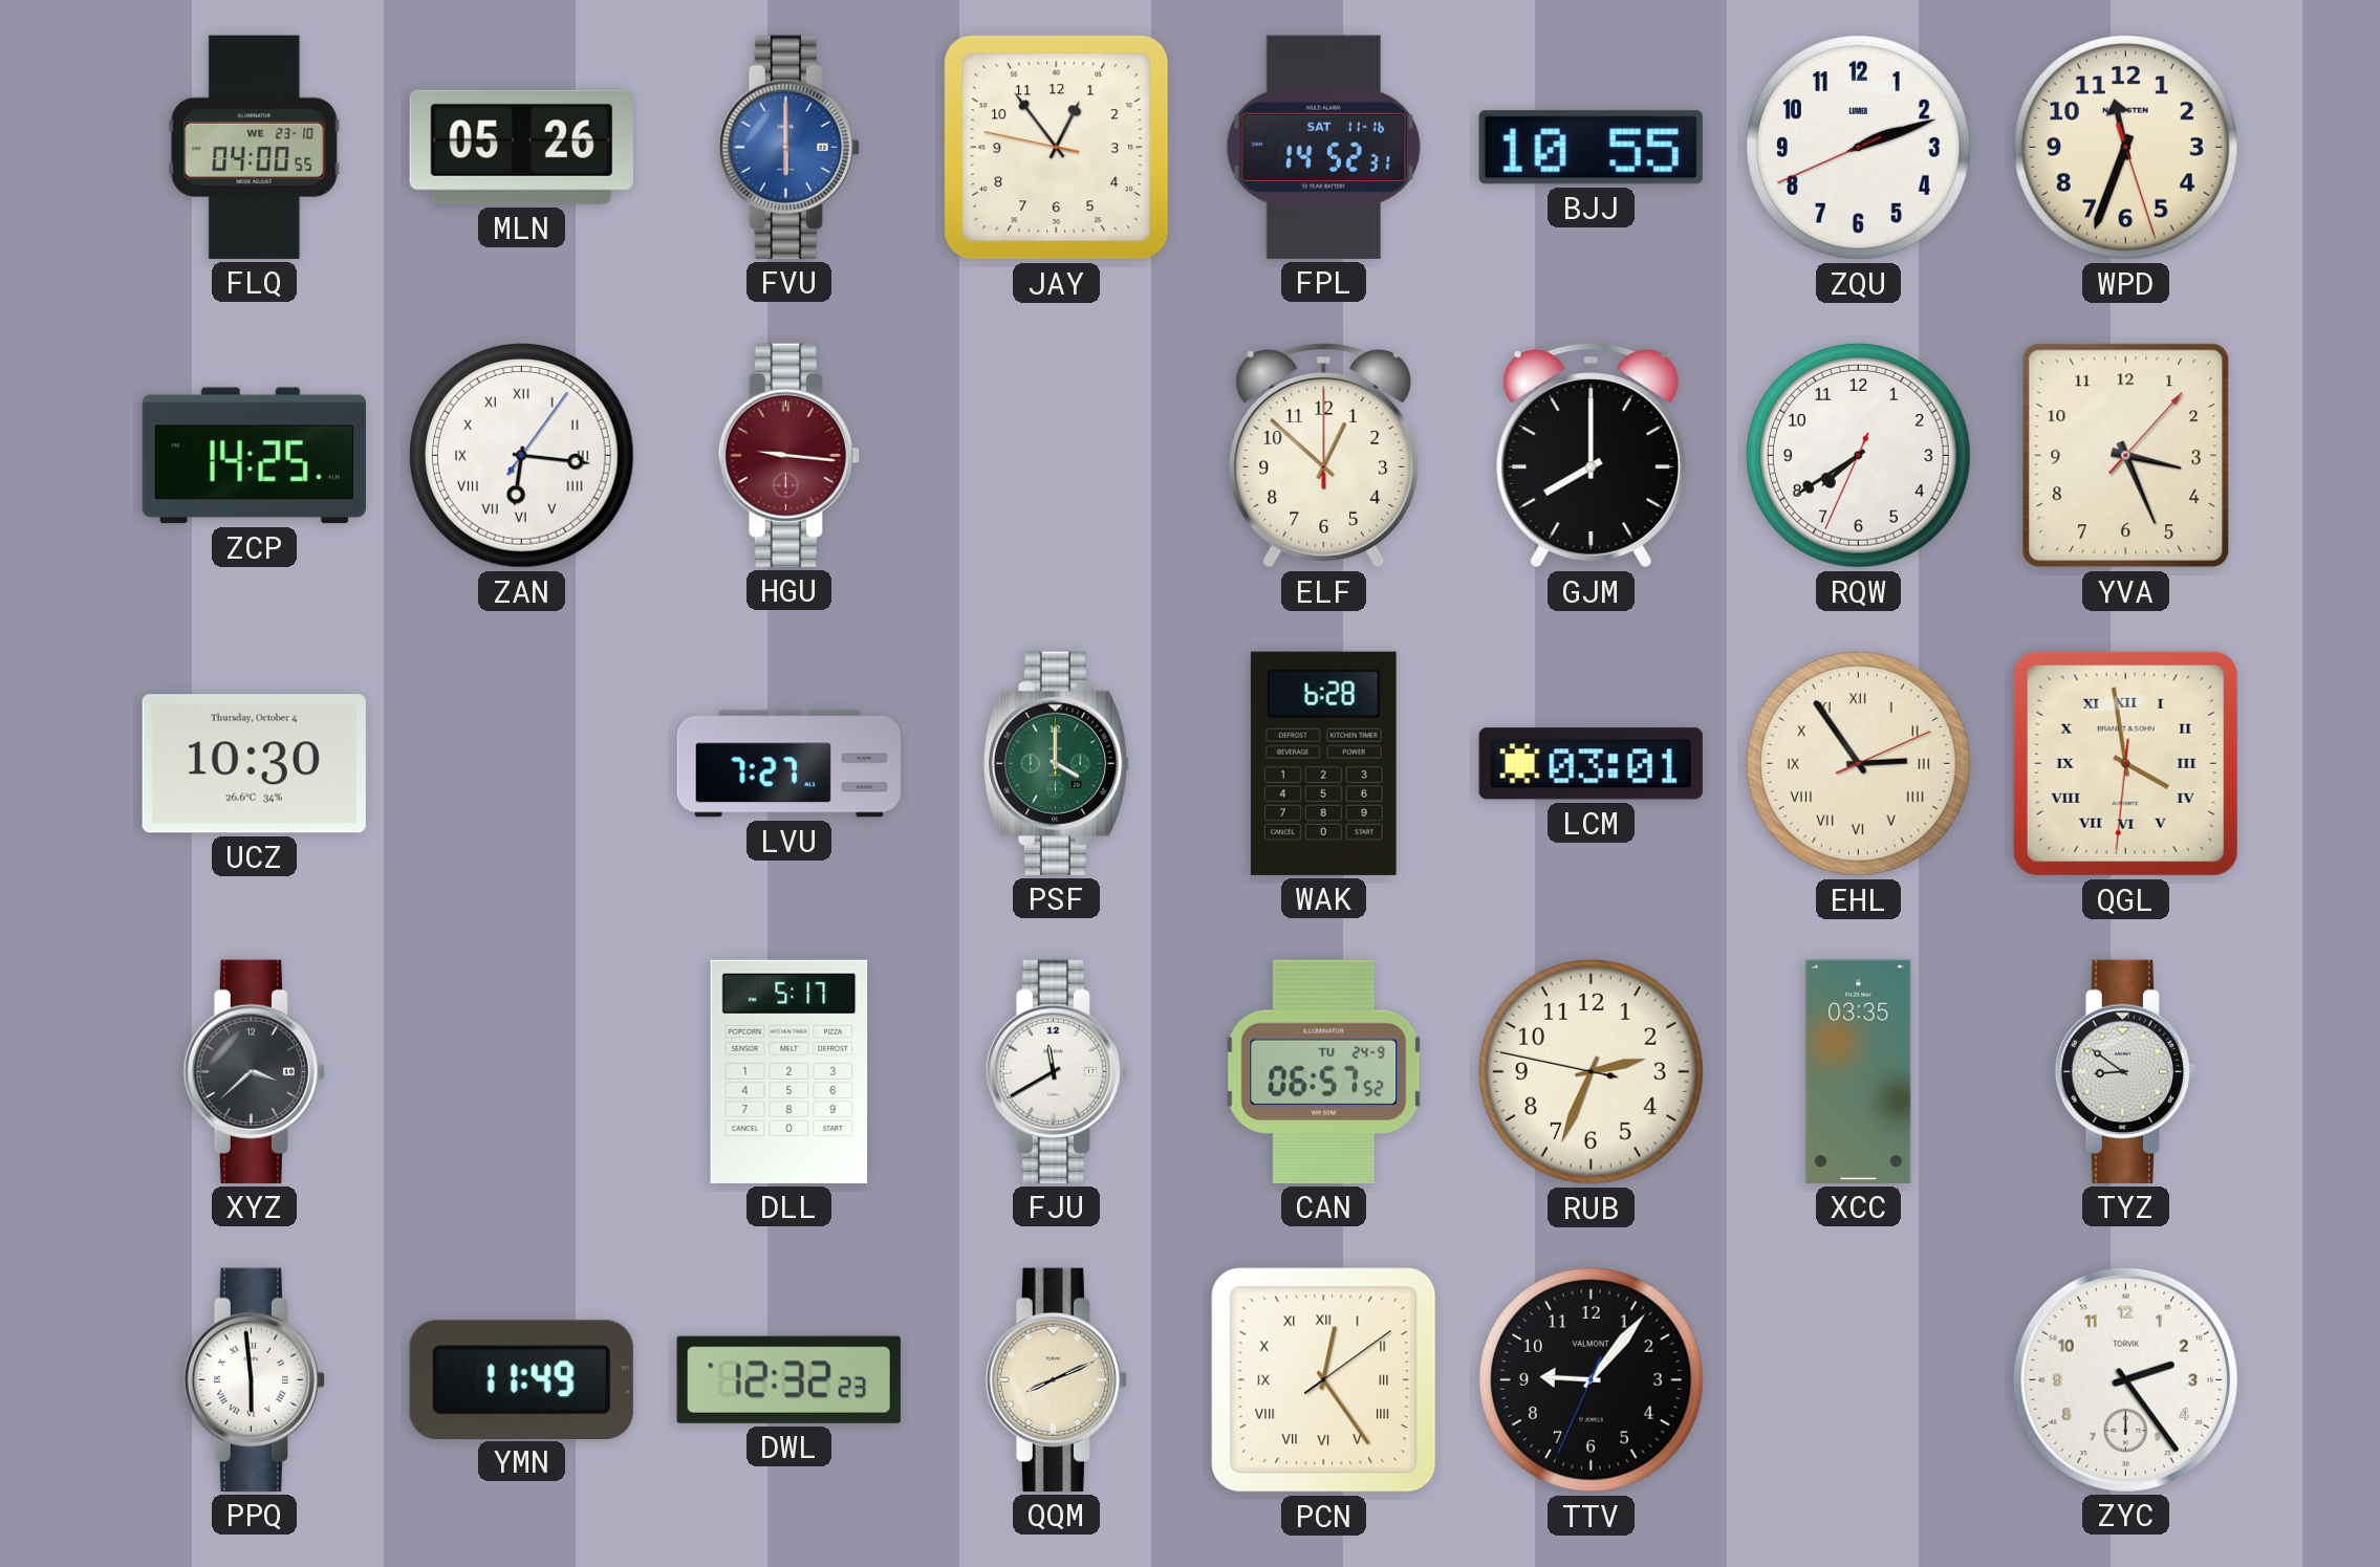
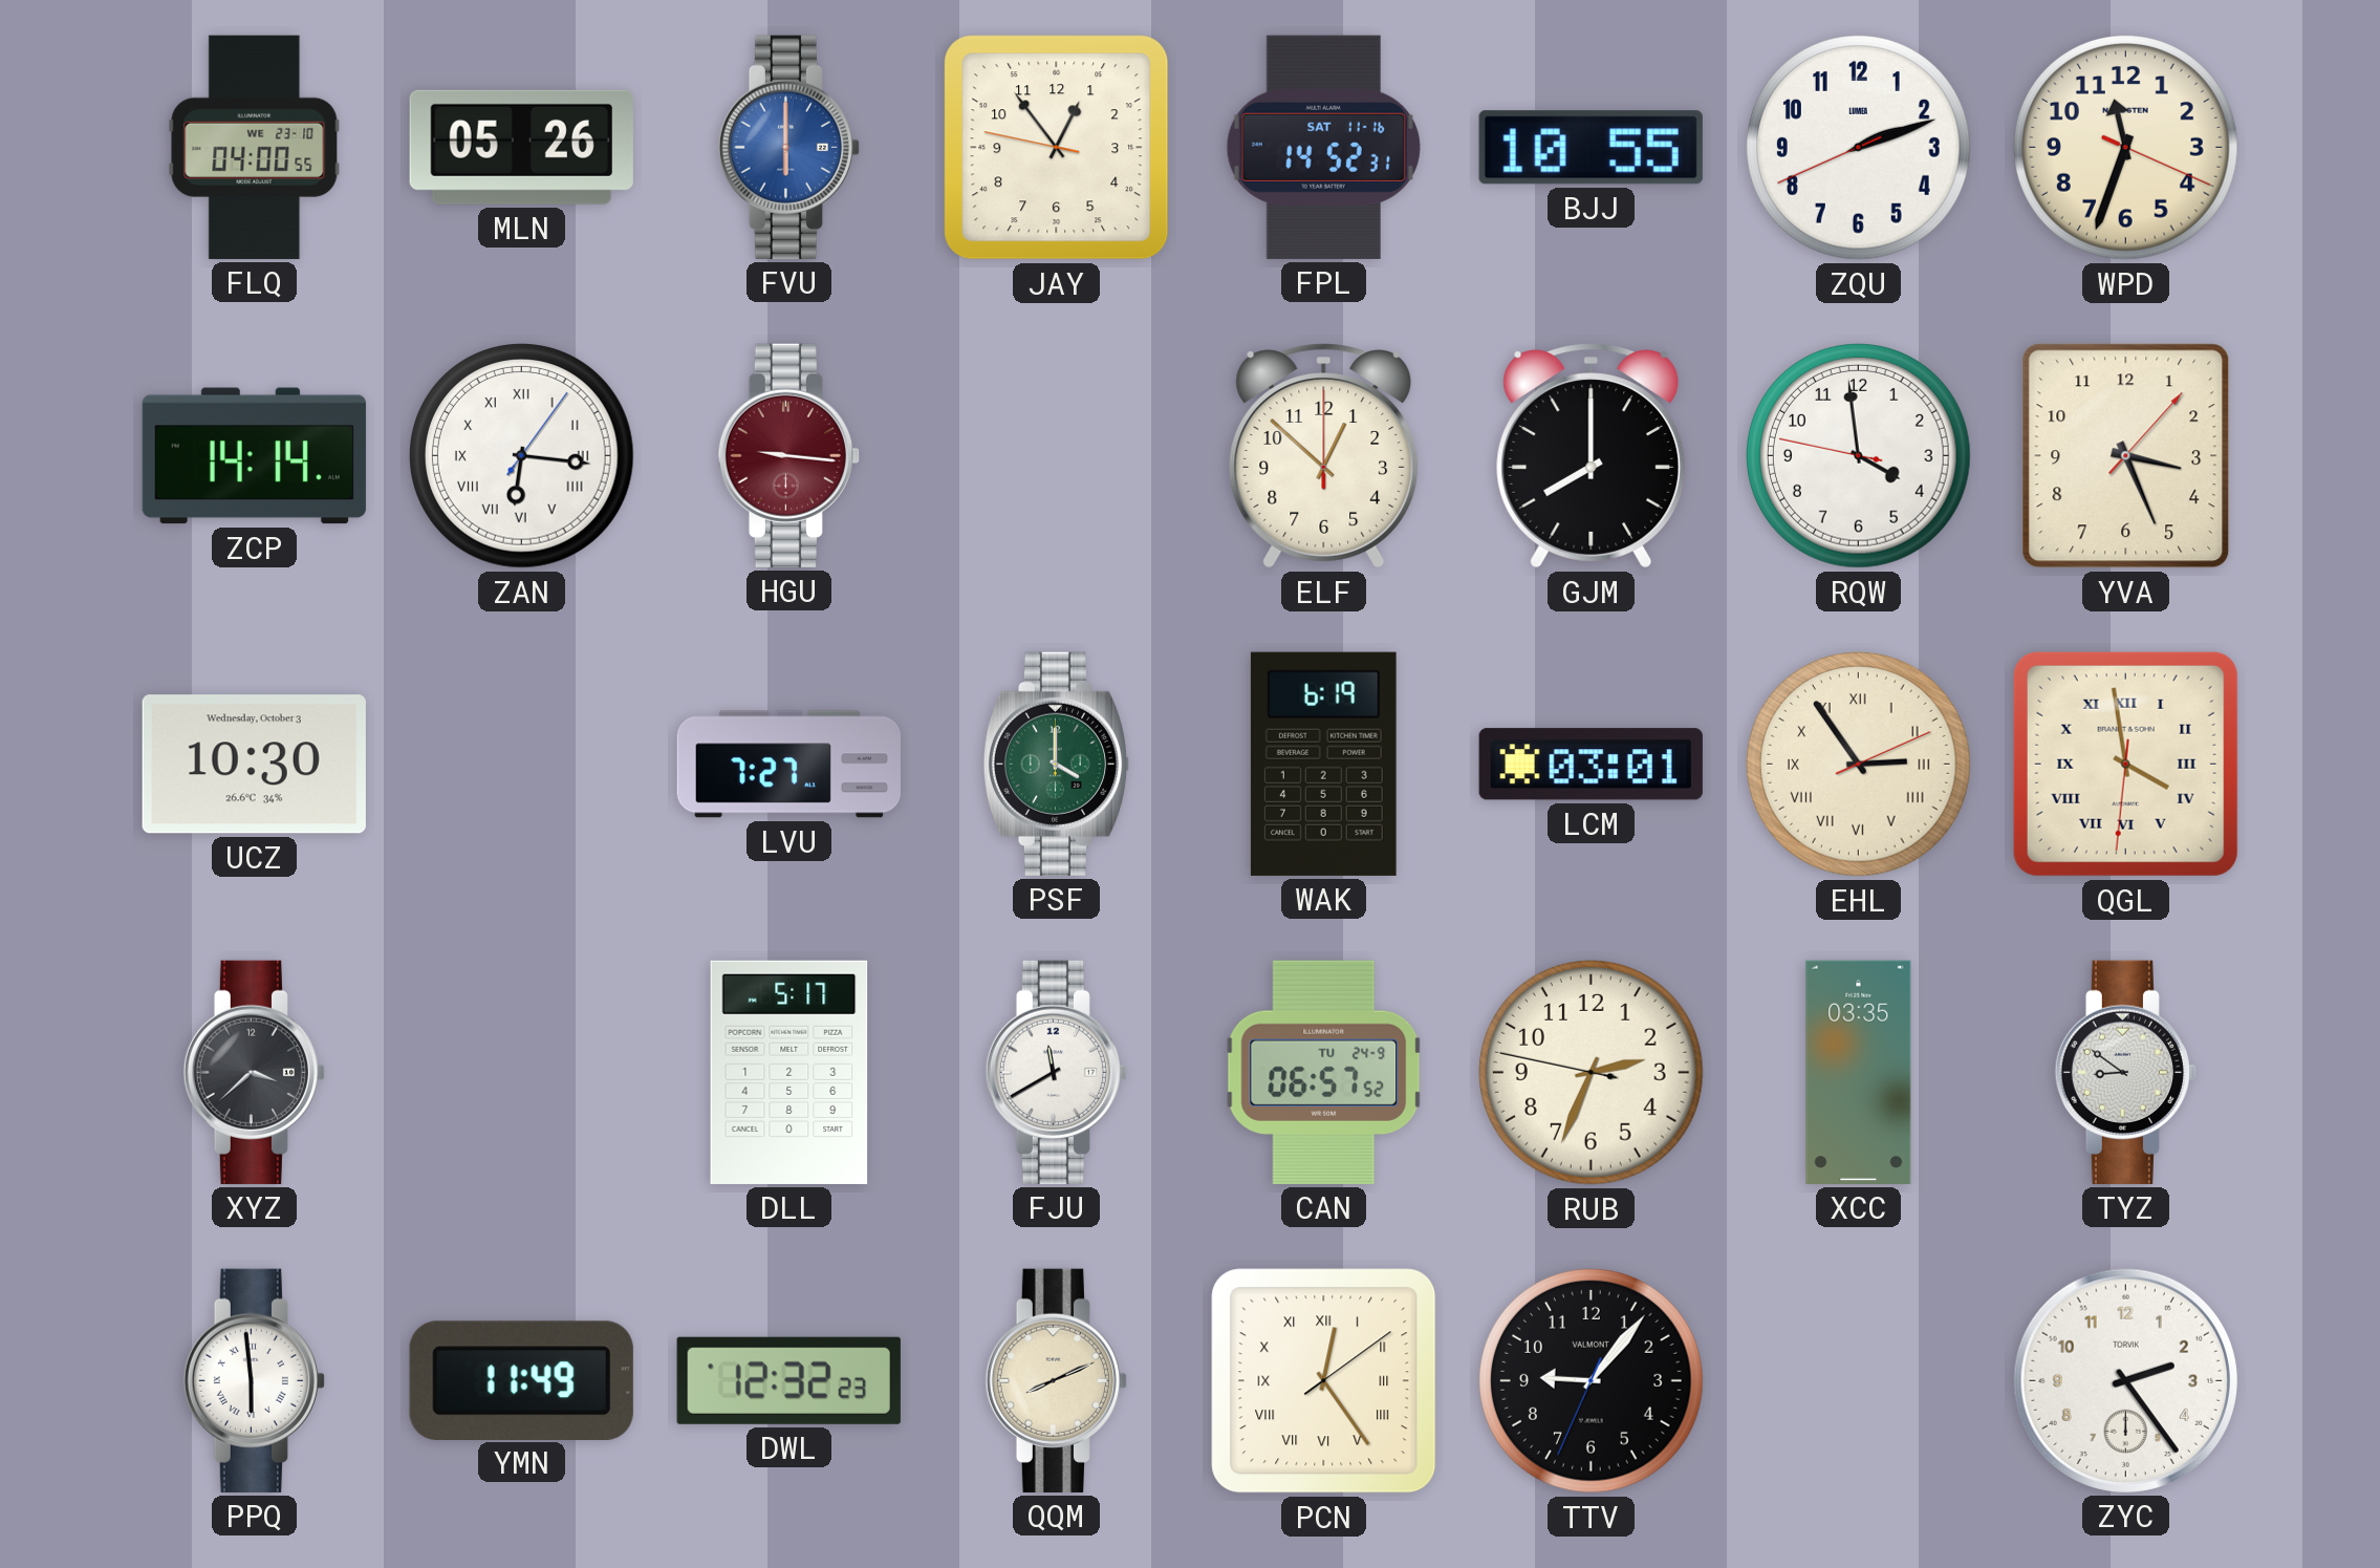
WPD: 11:33:27 -> 11:33:19
ZCP: 14:25 -> 14:14
RQW: 7:39 -> 3:58
UCZ date: Thursday, October 4 -> Wednesday, October 3
WAK: 6:28 -> 6:19
